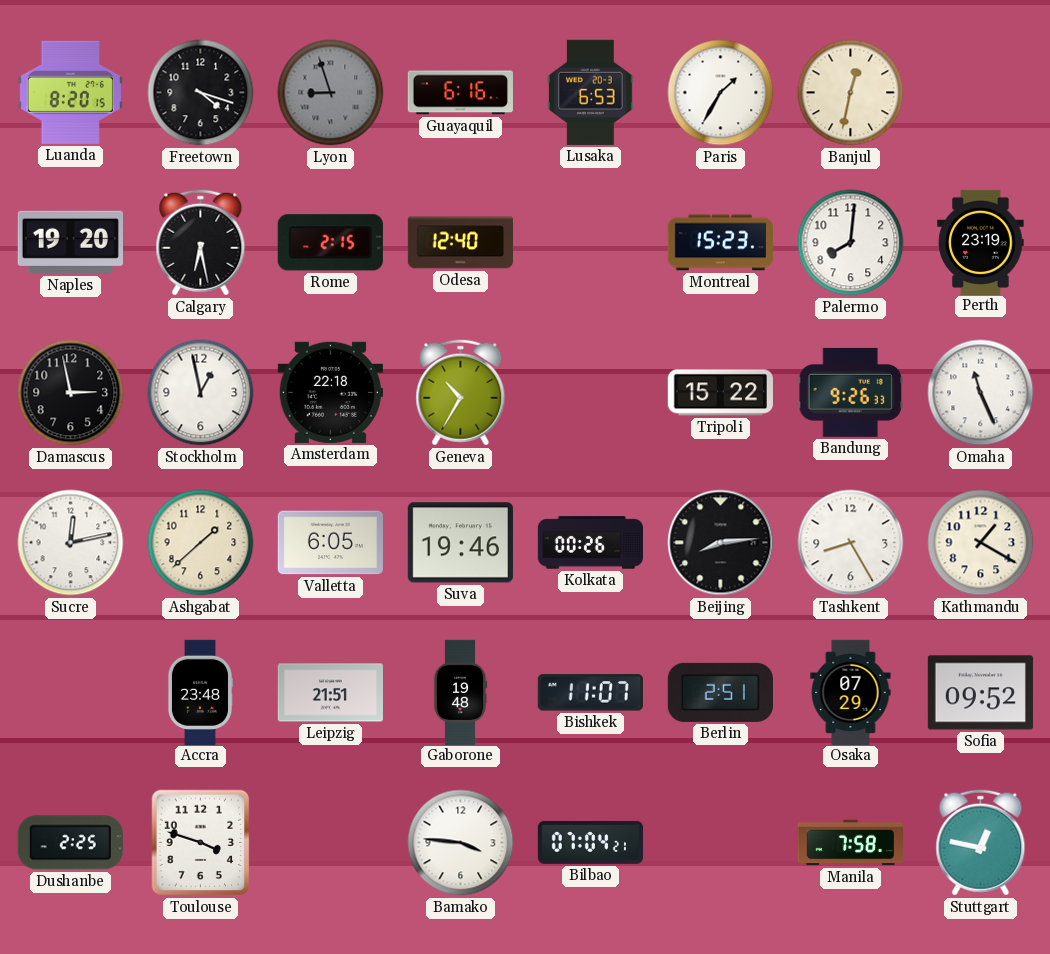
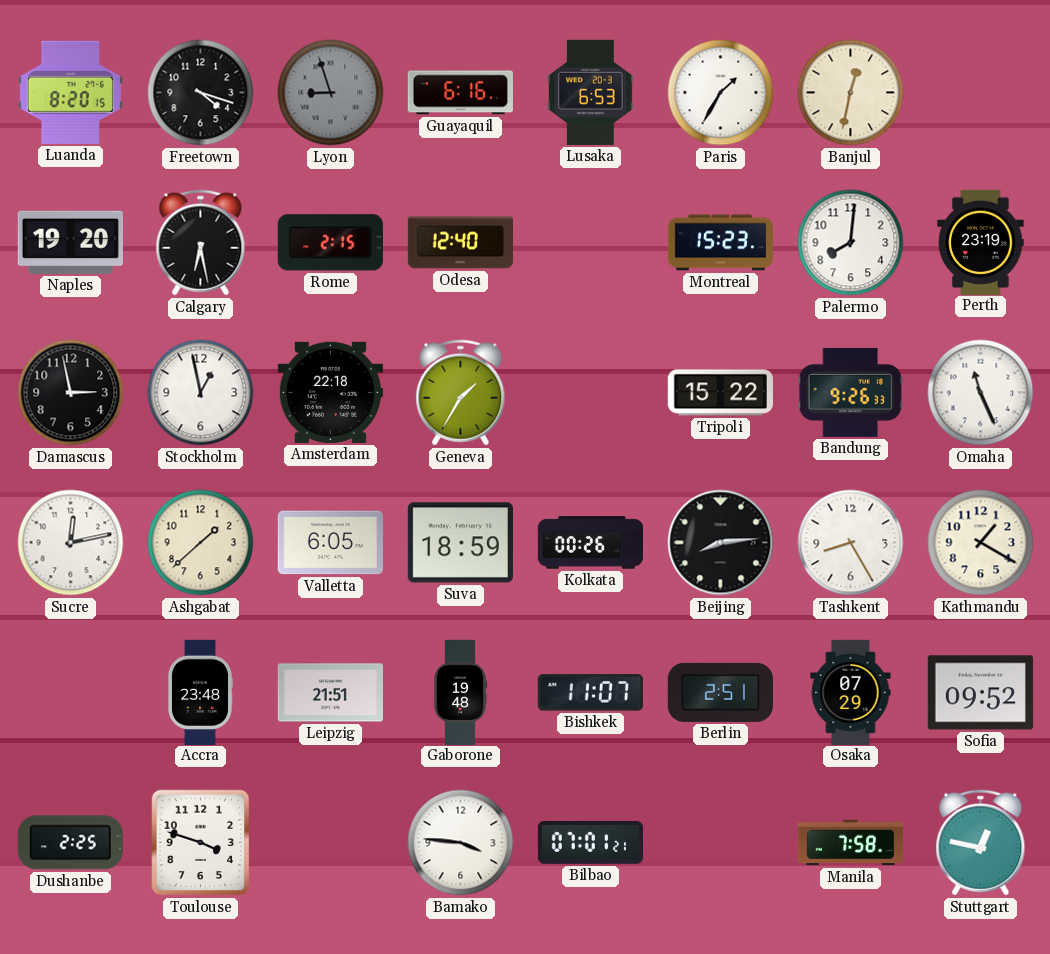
Geneva: 10:35 -> 1:35
Suva: 19:46 -> 18:59
Bilbao: 07:04 -> 07:01
